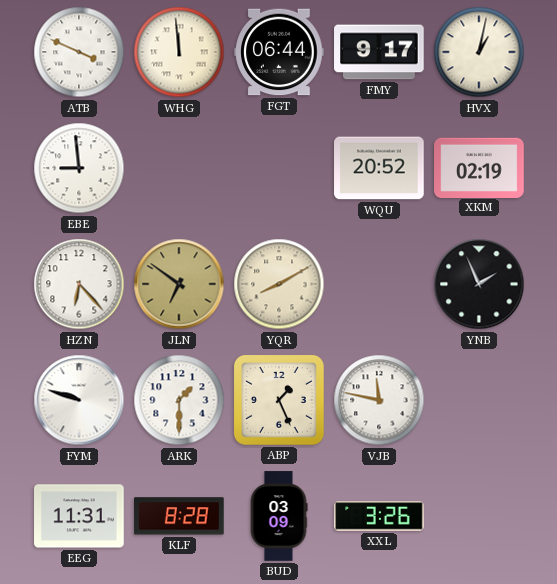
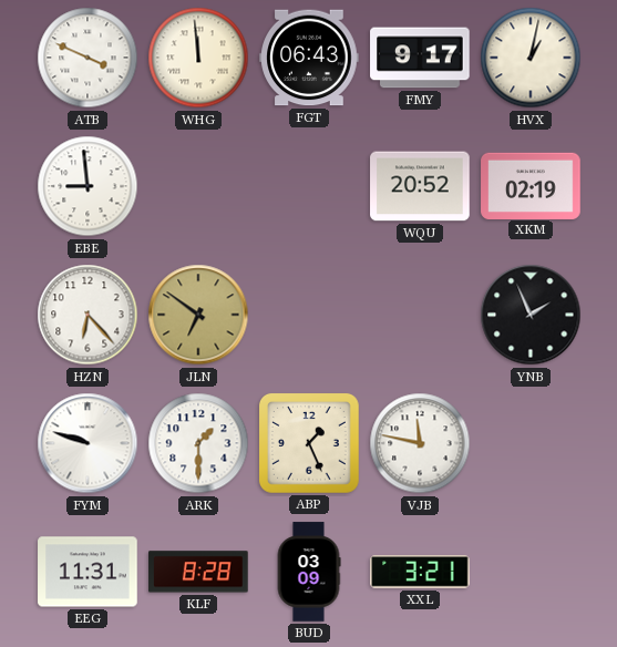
FGT: 06:44 -> 06:43
YQR: 8:10 -> none
XXL: 3:26 -> 3:21
